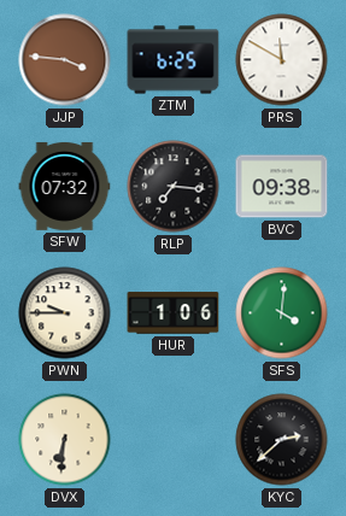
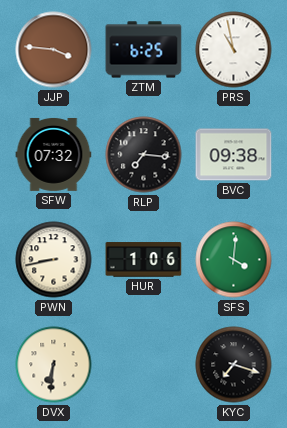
PRS: 11:50 -> 10:58
PWN: 9:45 -> 8:43
KYC: 2:38 -> 7:18
